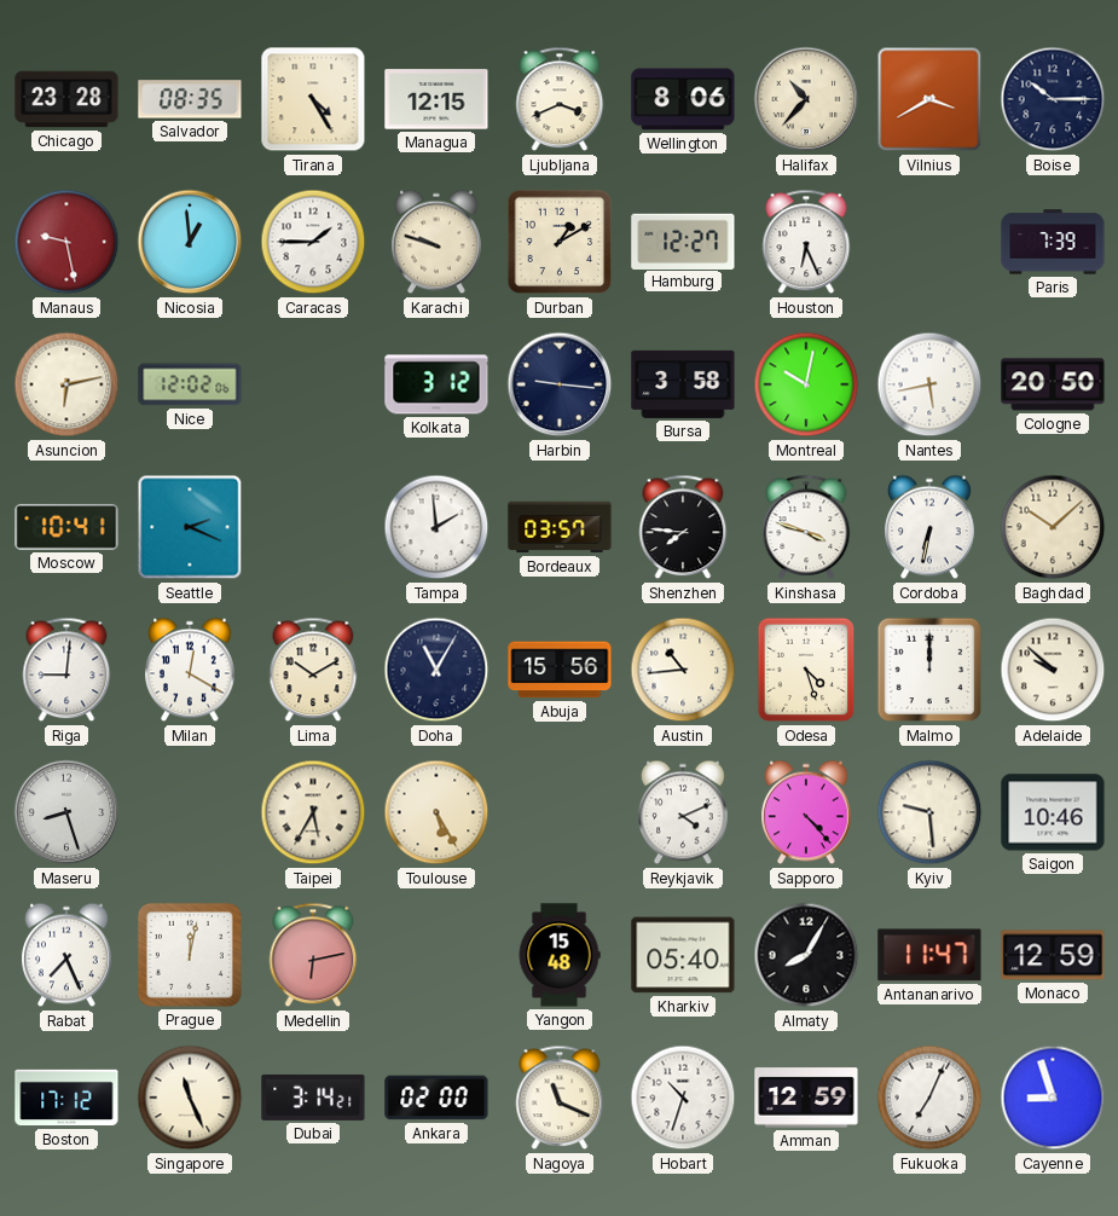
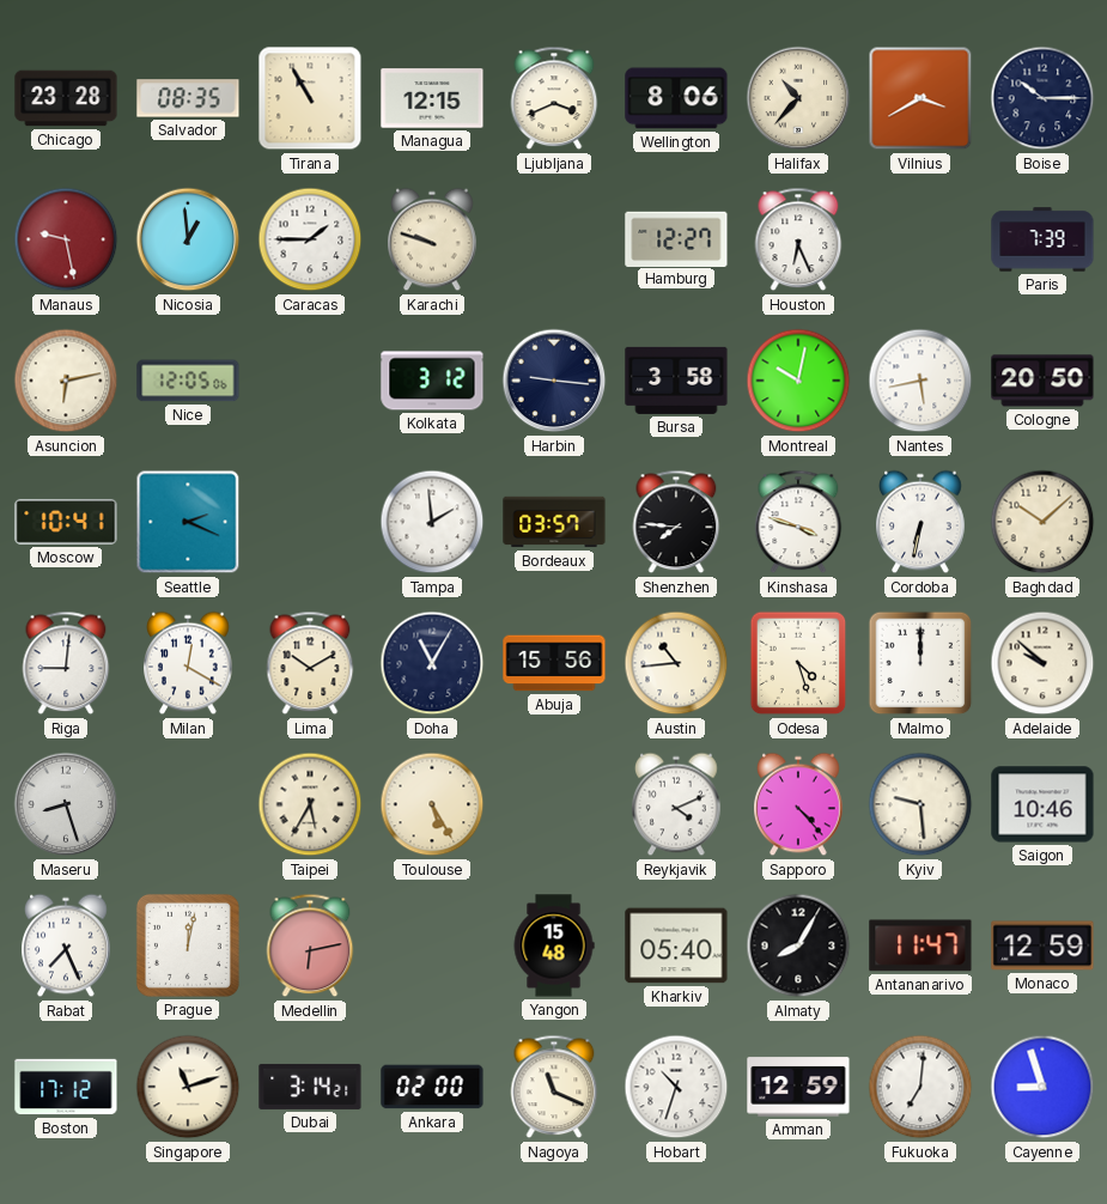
Tirana: 4:25 -> 10:55
Durban: 1:10 -> none
Nice: 12:02 -> 12:05
Singapore: 11:26 -> 11:12
Fukuoka: 7:04 -> 7:01
